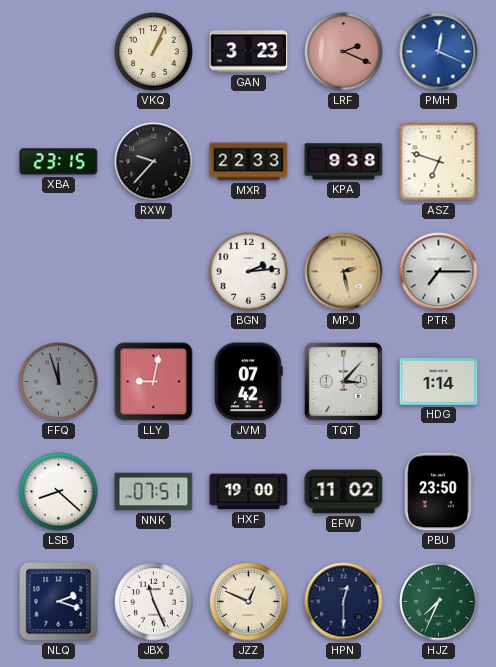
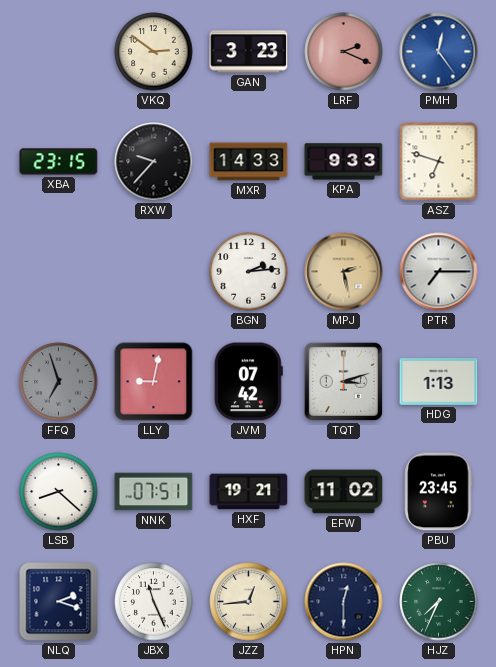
VKQ: 1:04 -> 2:51
PMH: 12:19 -> 12:24
MXR: 22:33 -> 14:33
KPA: 9:38 -> 9:33
FFQ: 11:57 -> 6:57
TQT: 3:07 -> 3:12
HDG: 1:14 -> 1:13
HXF: 19:00 -> 19:21
PBU: 23:50 -> 23:45
JZZ: 12:49 -> 12:44
